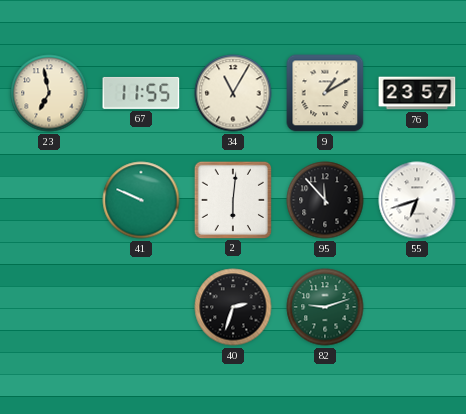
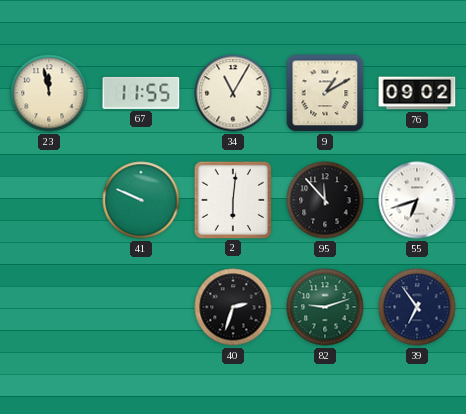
23: 6:58 -> 11:58
76: 23:57 -> 09:02
39: none -> 6:54
